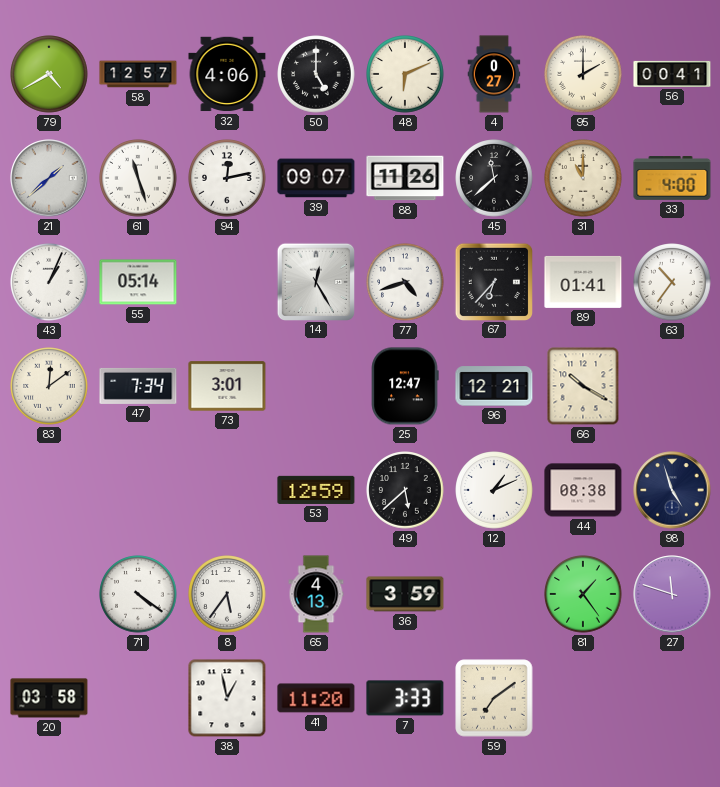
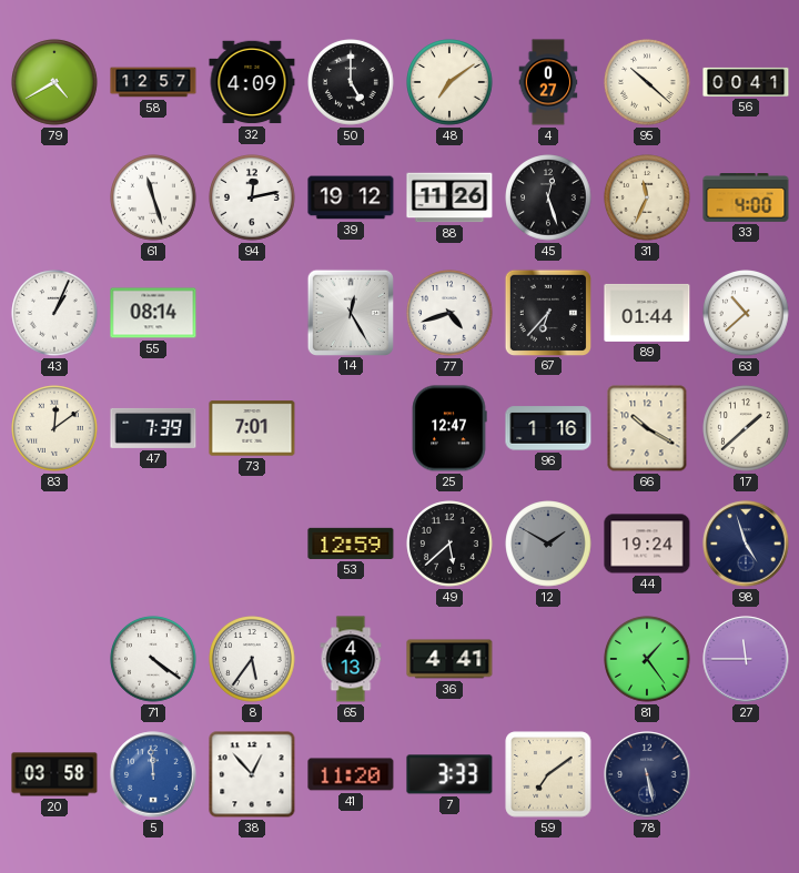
32: 4:06 -> 4:09
48: 6:11 -> 7:09
95: 2:00 -> 10:22
21: 1:38 -> none
39: 09:07 -> 19:12
45: 11:38 -> 12:27
31: 11:00 -> 11:34
55: 05:14 -> 08:14
89: 01:41 -> 01:44
63: 10:36 -> 10:38
47: 7:34 -> 7:39
73: 3:01 -> 7:01
96: 12:21 -> 1:16
17: none -> 1:38
12: 1:11 -> 1:50
12 dial: white -> grey
44: 08:38 -> 19:24
36: 3:59 -> 4:41
27: 11:48 -> 11:45
5: none -> 11:59
38: 12:58 -> 12:53
78: none -> 5:28
